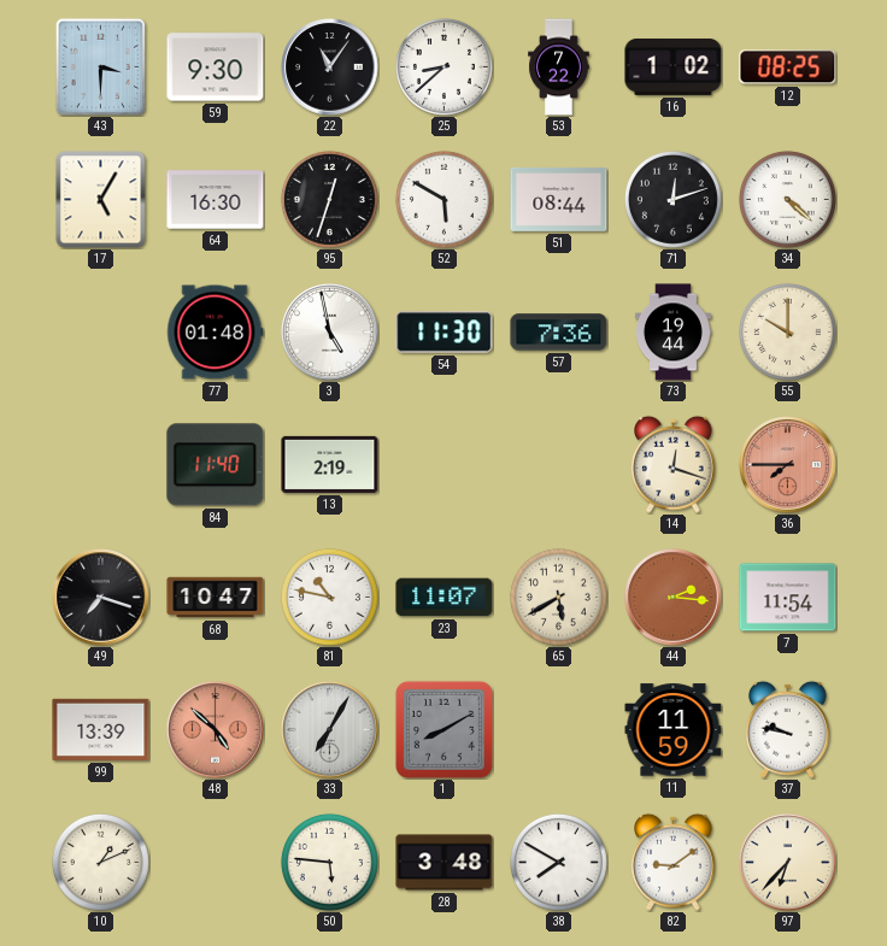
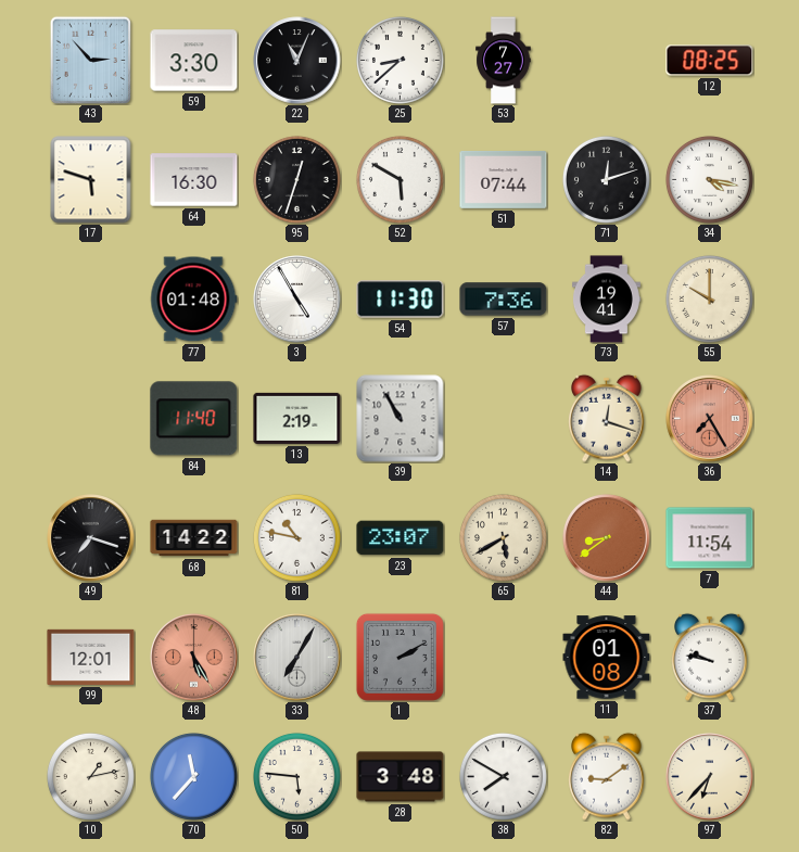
43: 3:30 -> 2:53
59: 9:30 -> 3:30
22: 11:06 -> 11:04
53: 7:22 -> 7:27
16: 1:02 -> none
17: 5:05 -> 5:48
51: 08:44 -> 07:44
34: 4:22 -> 4:17
3: 4:58 -> 4:55
73: 19:44 -> 19:41
39: none -> 10:55
36: 7:45 -> 7:25
68: 10:47 -> 14:22
23: 11:07 -> 23:07
44: 2:16 -> 8:39
99: 13:39 -> 12:01
48: 4:52 -> 5:25
1: 8:10 -> 2:10
11: 11:59 -> 01:08
10: 1:11 -> 1:13
70: none -> 11:37
